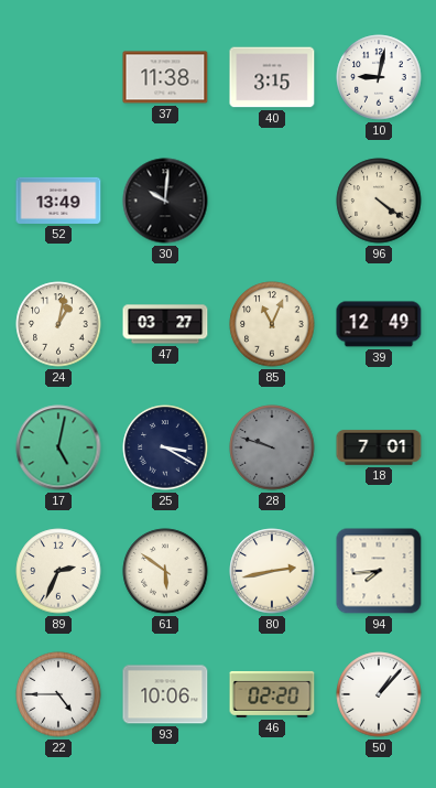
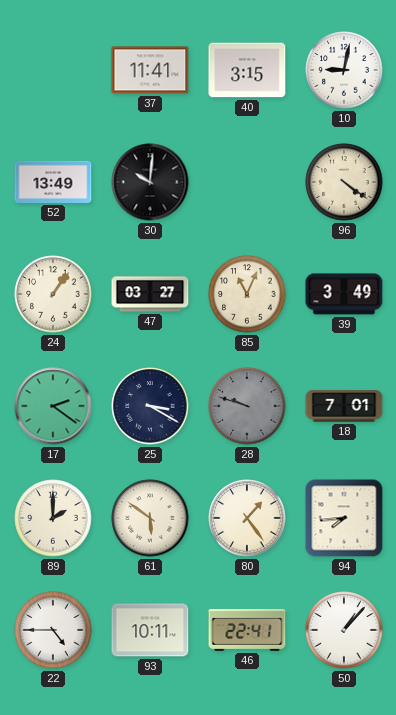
37: 11:38 -> 11:41
24: 1:02 -> 1:06
39: 12:49 -> 3:49
17: 5:02 -> 2:21
89: 2:34 -> 2:00
80: 2:43 -> 1:24
93: 10:06 -> 10:11
46: 02:20 -> 22:41
